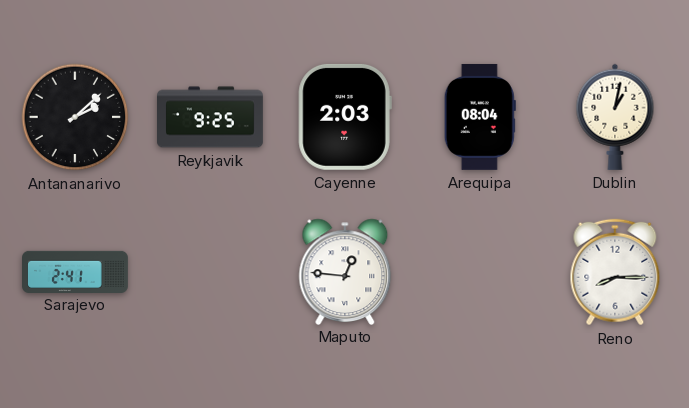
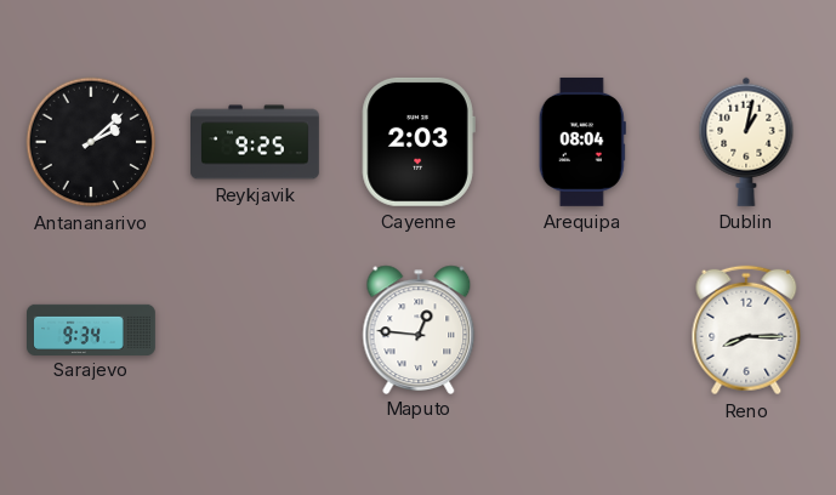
Sarajevo: 2:41 -> 9:34
